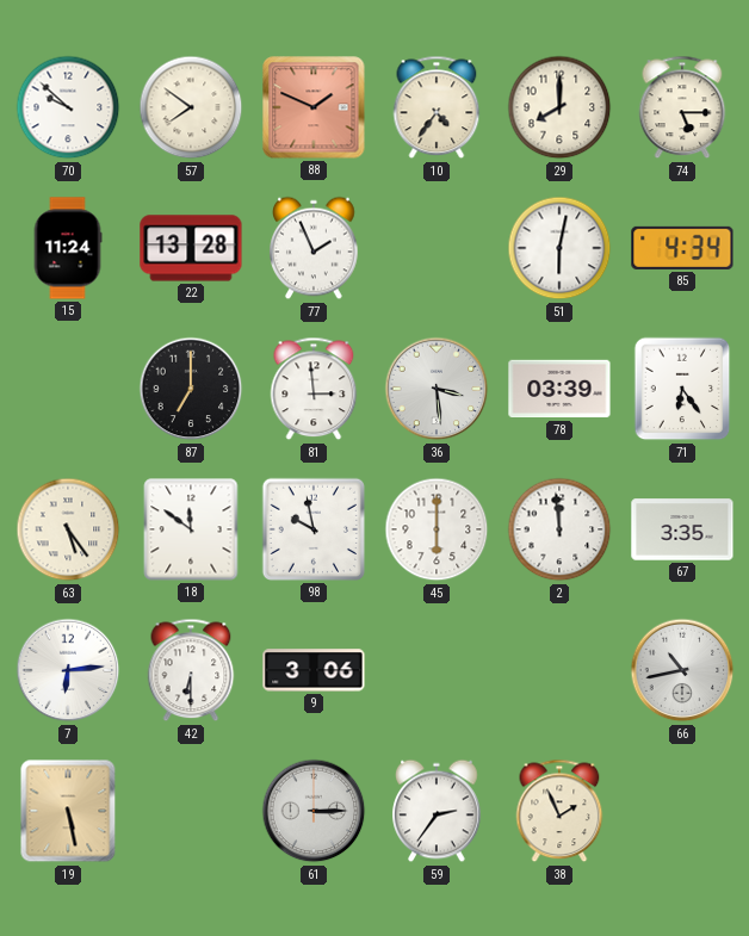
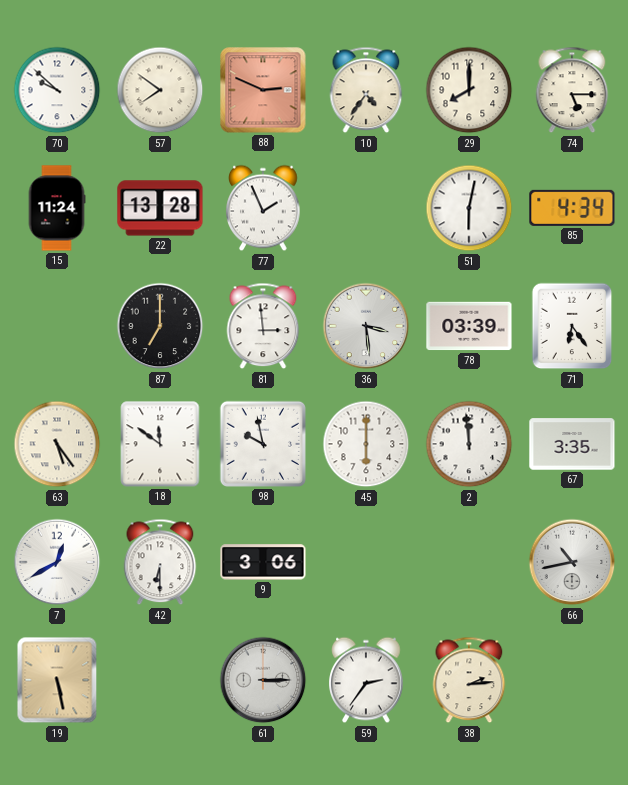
88: 1:49 -> 2:49
7: 6:14 -> 12:40
38: 1:56 -> 2:14
